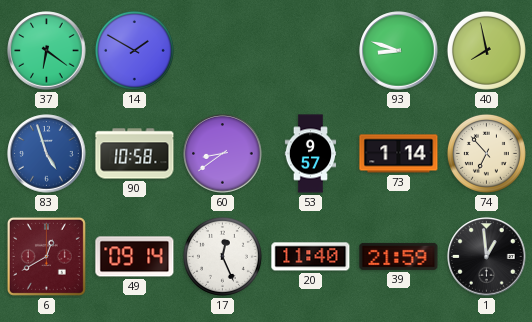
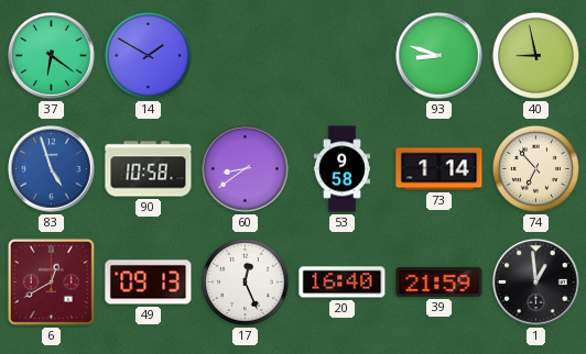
40: 7:58 -> 8:58
53: 9:57 -> 9:58
49: 09:14 -> 09:13
20: 11:40 -> 16:40
